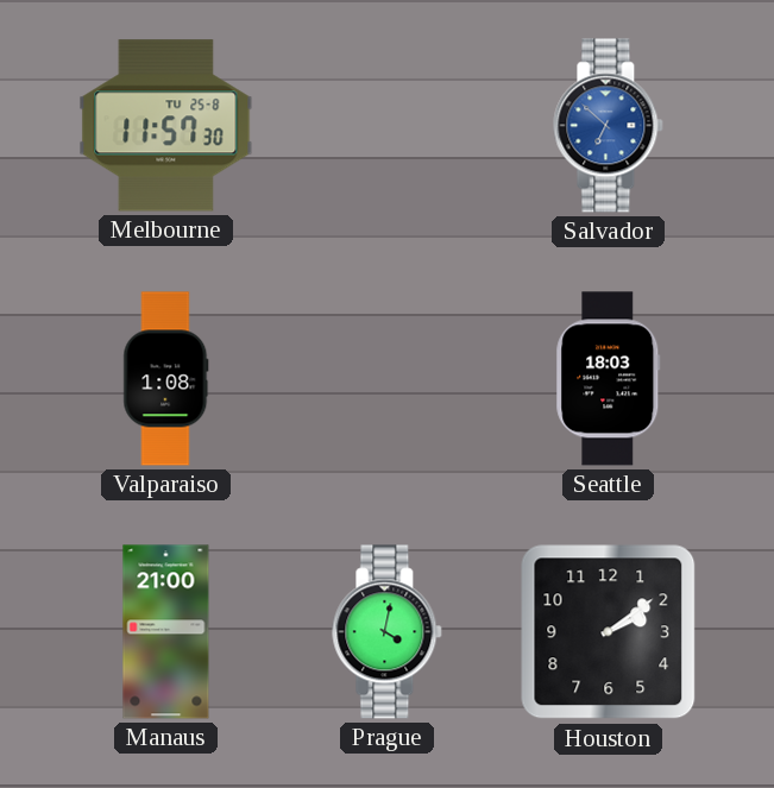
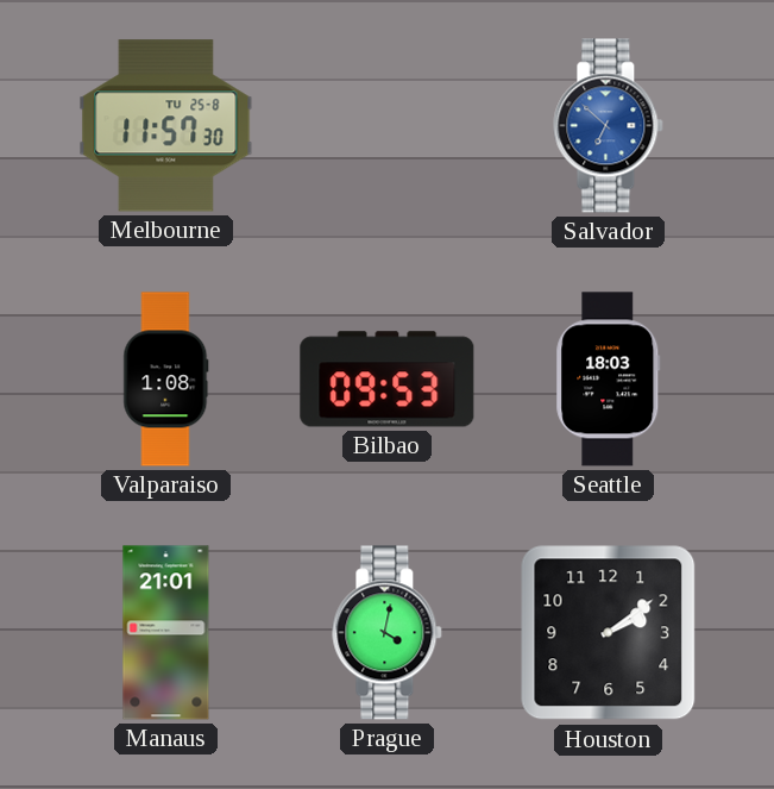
Bilbao: none -> 09:53
Manaus: 21:00 -> 21:01
